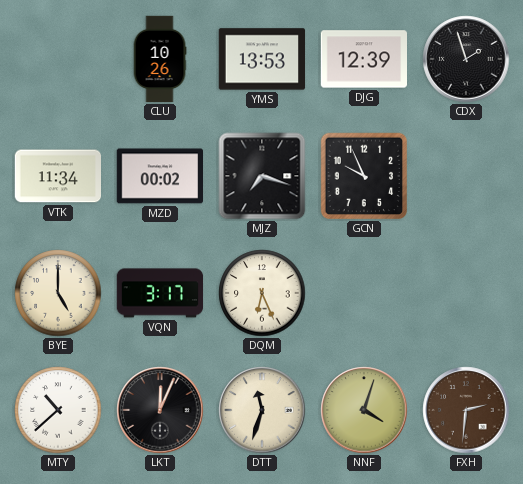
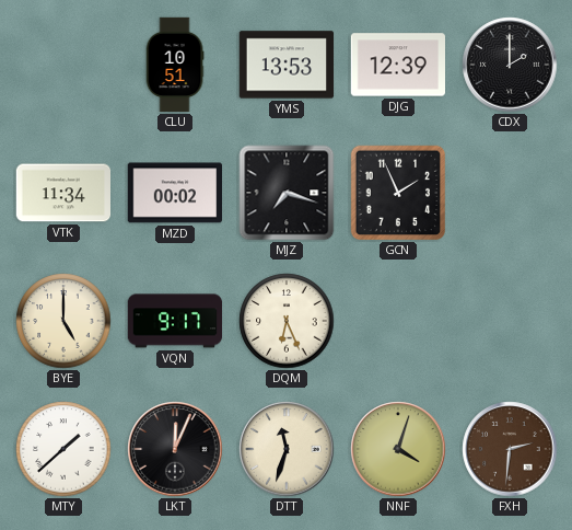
CLU: 10:26 -> 10:51
CDX: 1:57 -> 2:00
GCN: 9:56 -> 1:56
VQN: 3:17 -> 9:17
MTY: 10:38 -> 1:38
